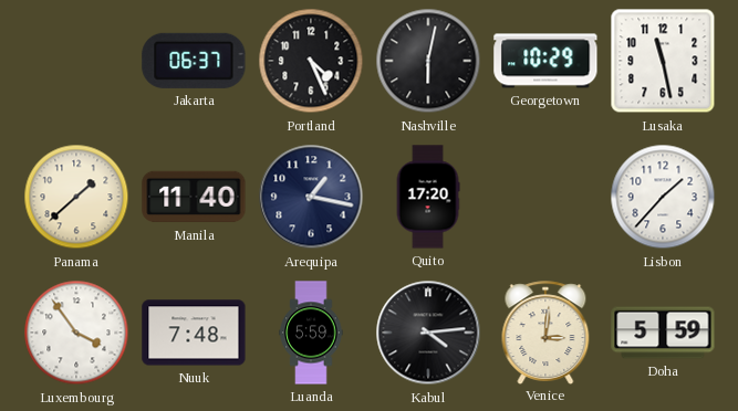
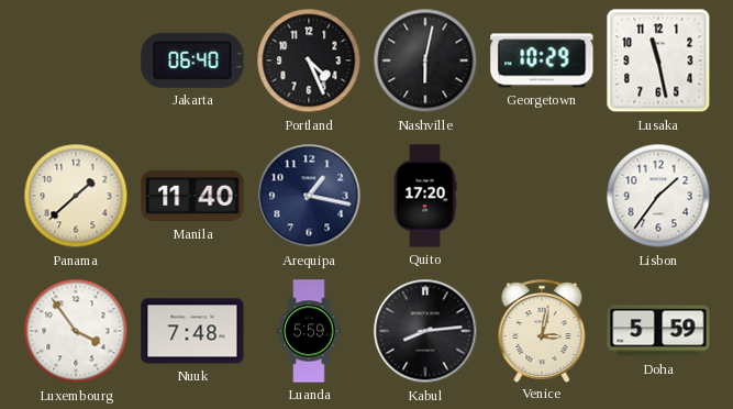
Jakarta: 06:37 -> 06:40
Lisbon: 1:37 -> 1:36
Kabul: 4:14 -> 8:14
Venice: 3:01 -> 3:02
